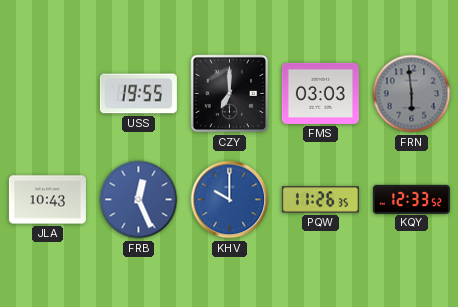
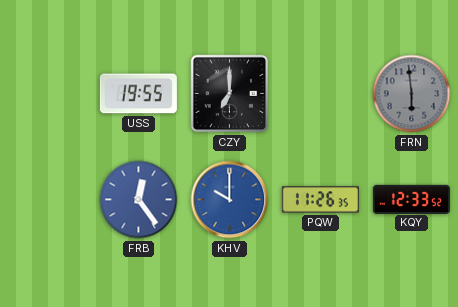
FMS: 03:03 -> none
JLA: 10:43 -> none
FRB: 12:26 -> 12:24
